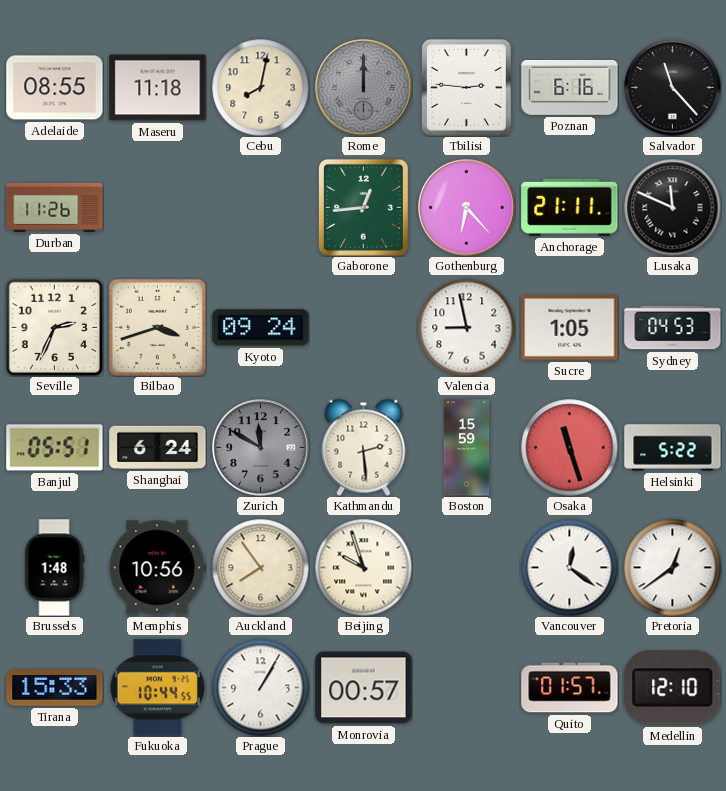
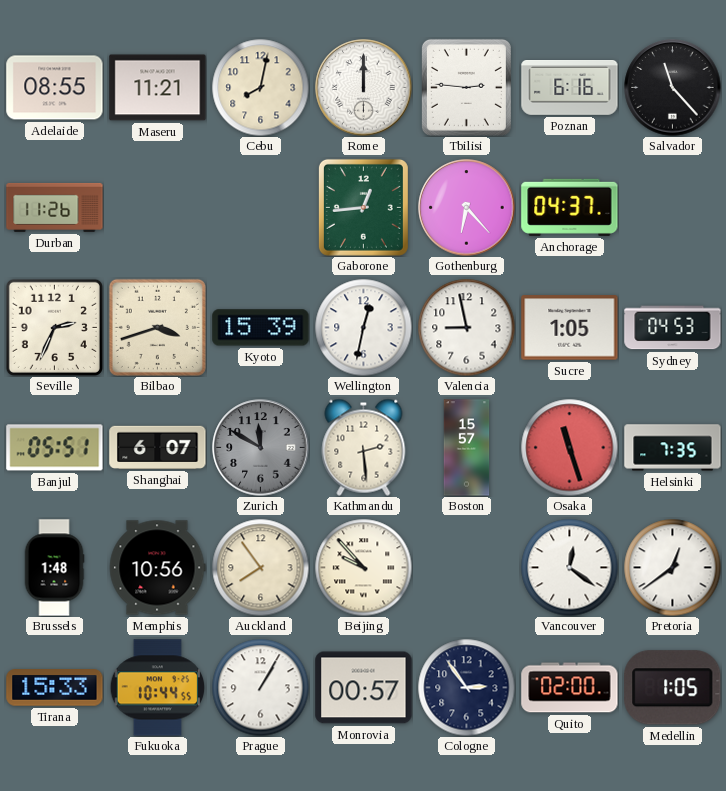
Maseru: 11:18 -> 11:21
Rome dial: grey -> white
Anchorage: 21:11 -> 04:37
Lusaka: 11:49 -> none
Kyoto: 09:24 -> 15:39
Wellington: none -> 12:32
Shanghai: 6:24 -> 6:07
Boston: 15:59 -> 15:57
Helsinki: 5:22 -> 7:35
Beijing: 9:57 -> 9:53
Cologne: none -> 2:54
Quito: 01:57 -> 02:00
Medellin: 12:10 -> 1:05
